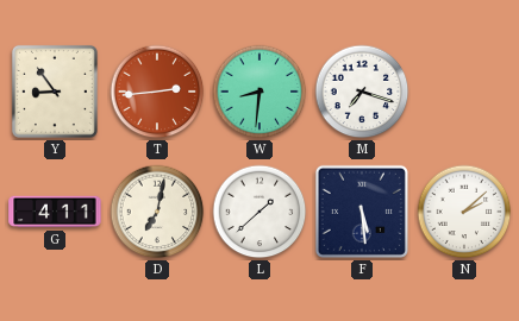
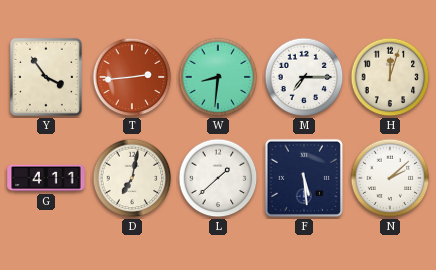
Y: 8:54 -> 3:54
M: 7:18 -> 7:15
H: none -> 12:03
